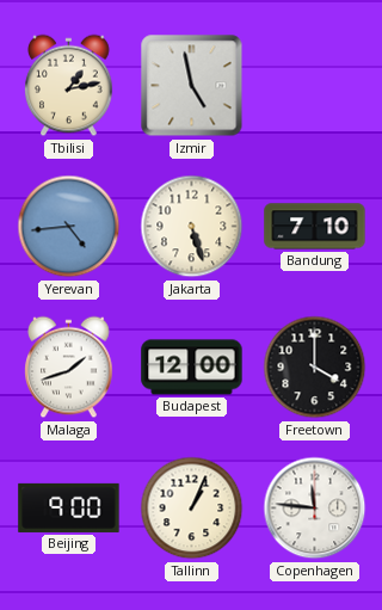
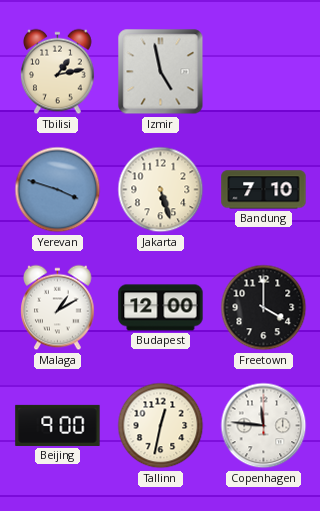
Yerevan: 4:44 -> 3:48
Malaga: 1:42 -> 1:10
Tallinn: 1:04 -> 12:32
